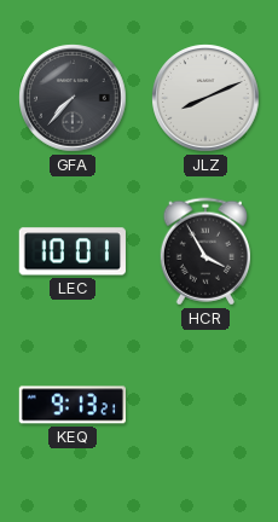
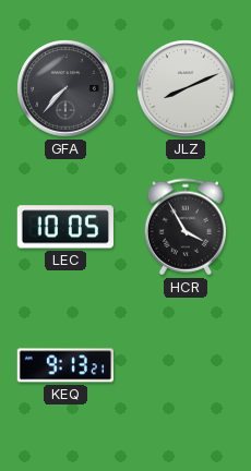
LEC: 10:01 -> 10:05
